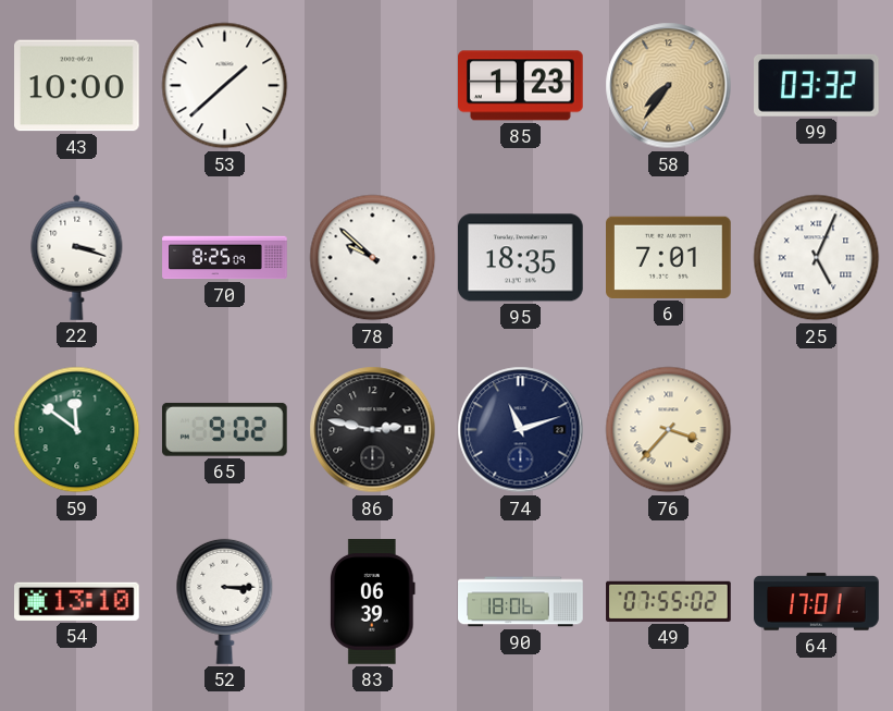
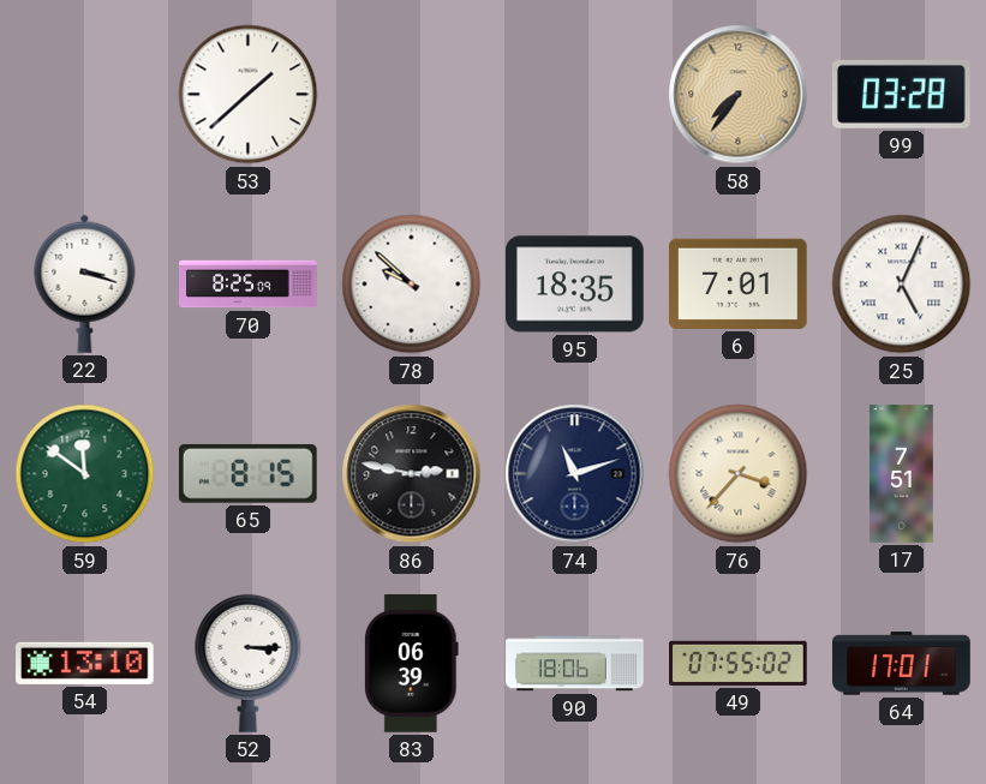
43: 10:00 -> none
85: 1:23 -> none
99: 03:32 -> 03:28
65: 9:02 -> 8:15
17: none -> 7:51
